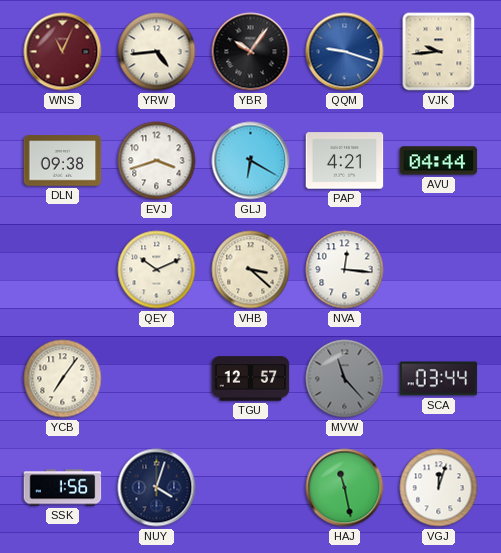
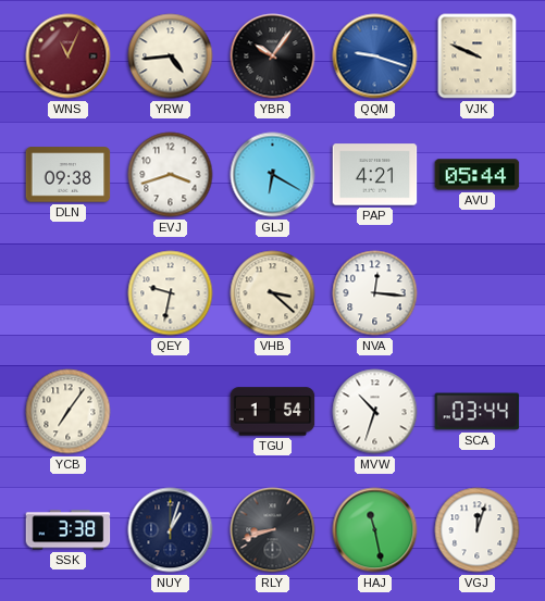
VJK: 9:44 -> 9:49
AVU: 04:44 -> 05:44
QEY: 10:11 -> 9:32
TGU: 12:57 -> 1:54
MVW: 11:23 -> 10:33
MVW dial: grey -> white
SSK: 1:56 -> 3:38
NUY: 4:03 -> 1:03
RLY: none -> 8:42
